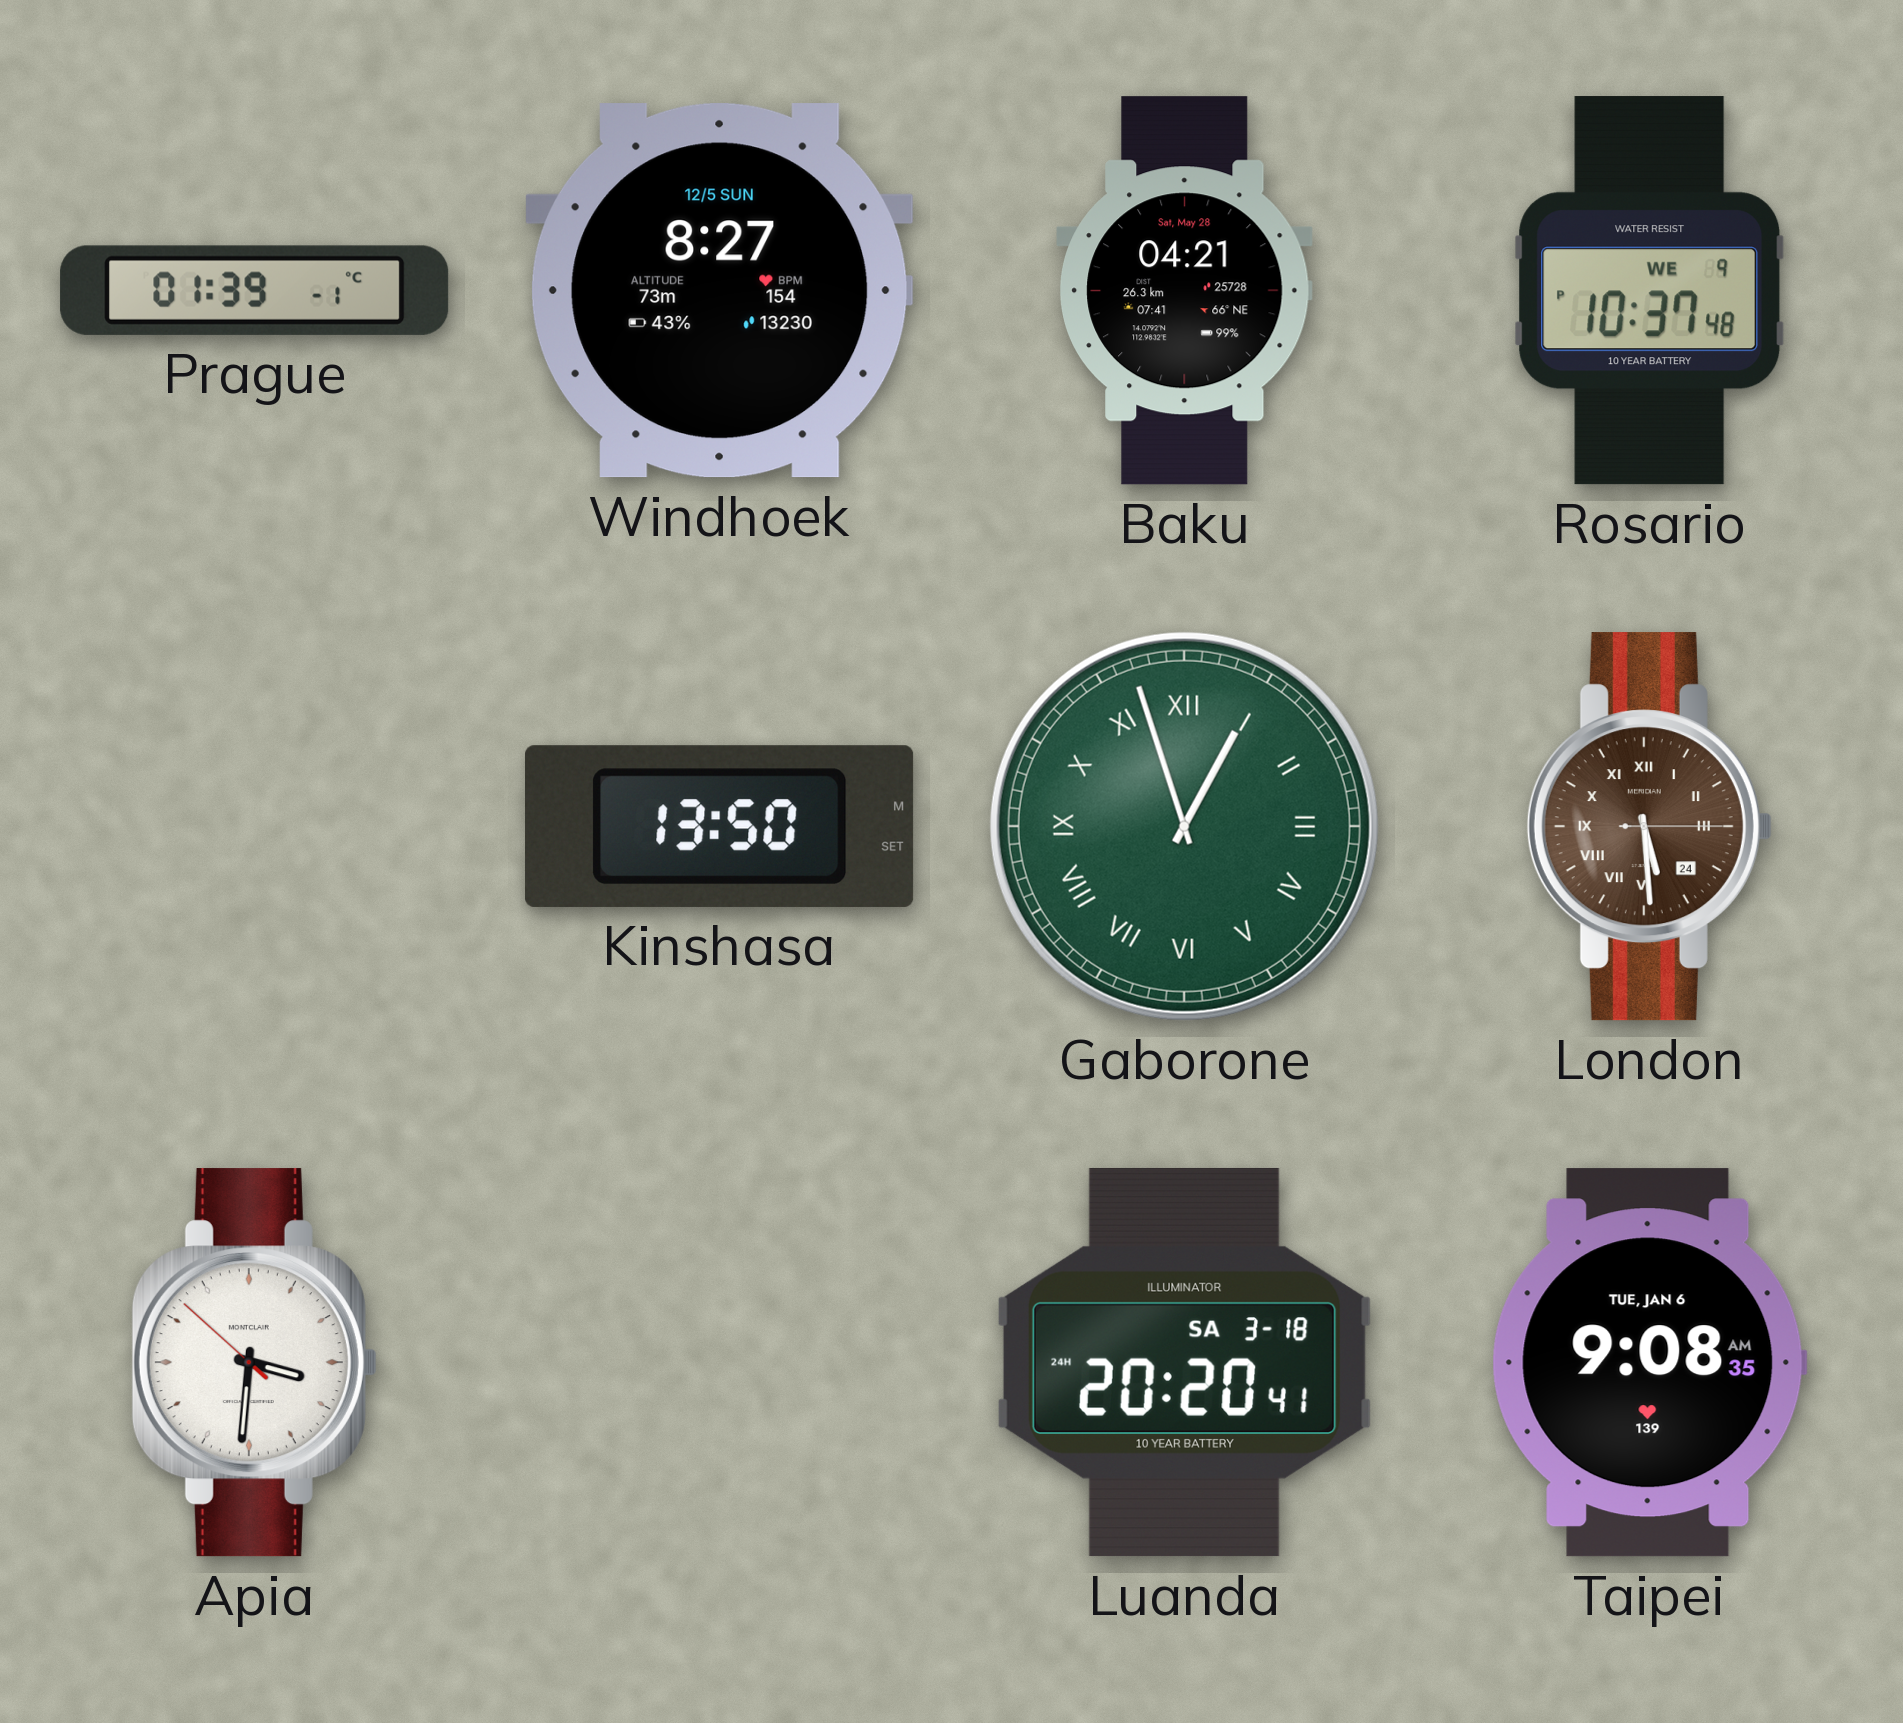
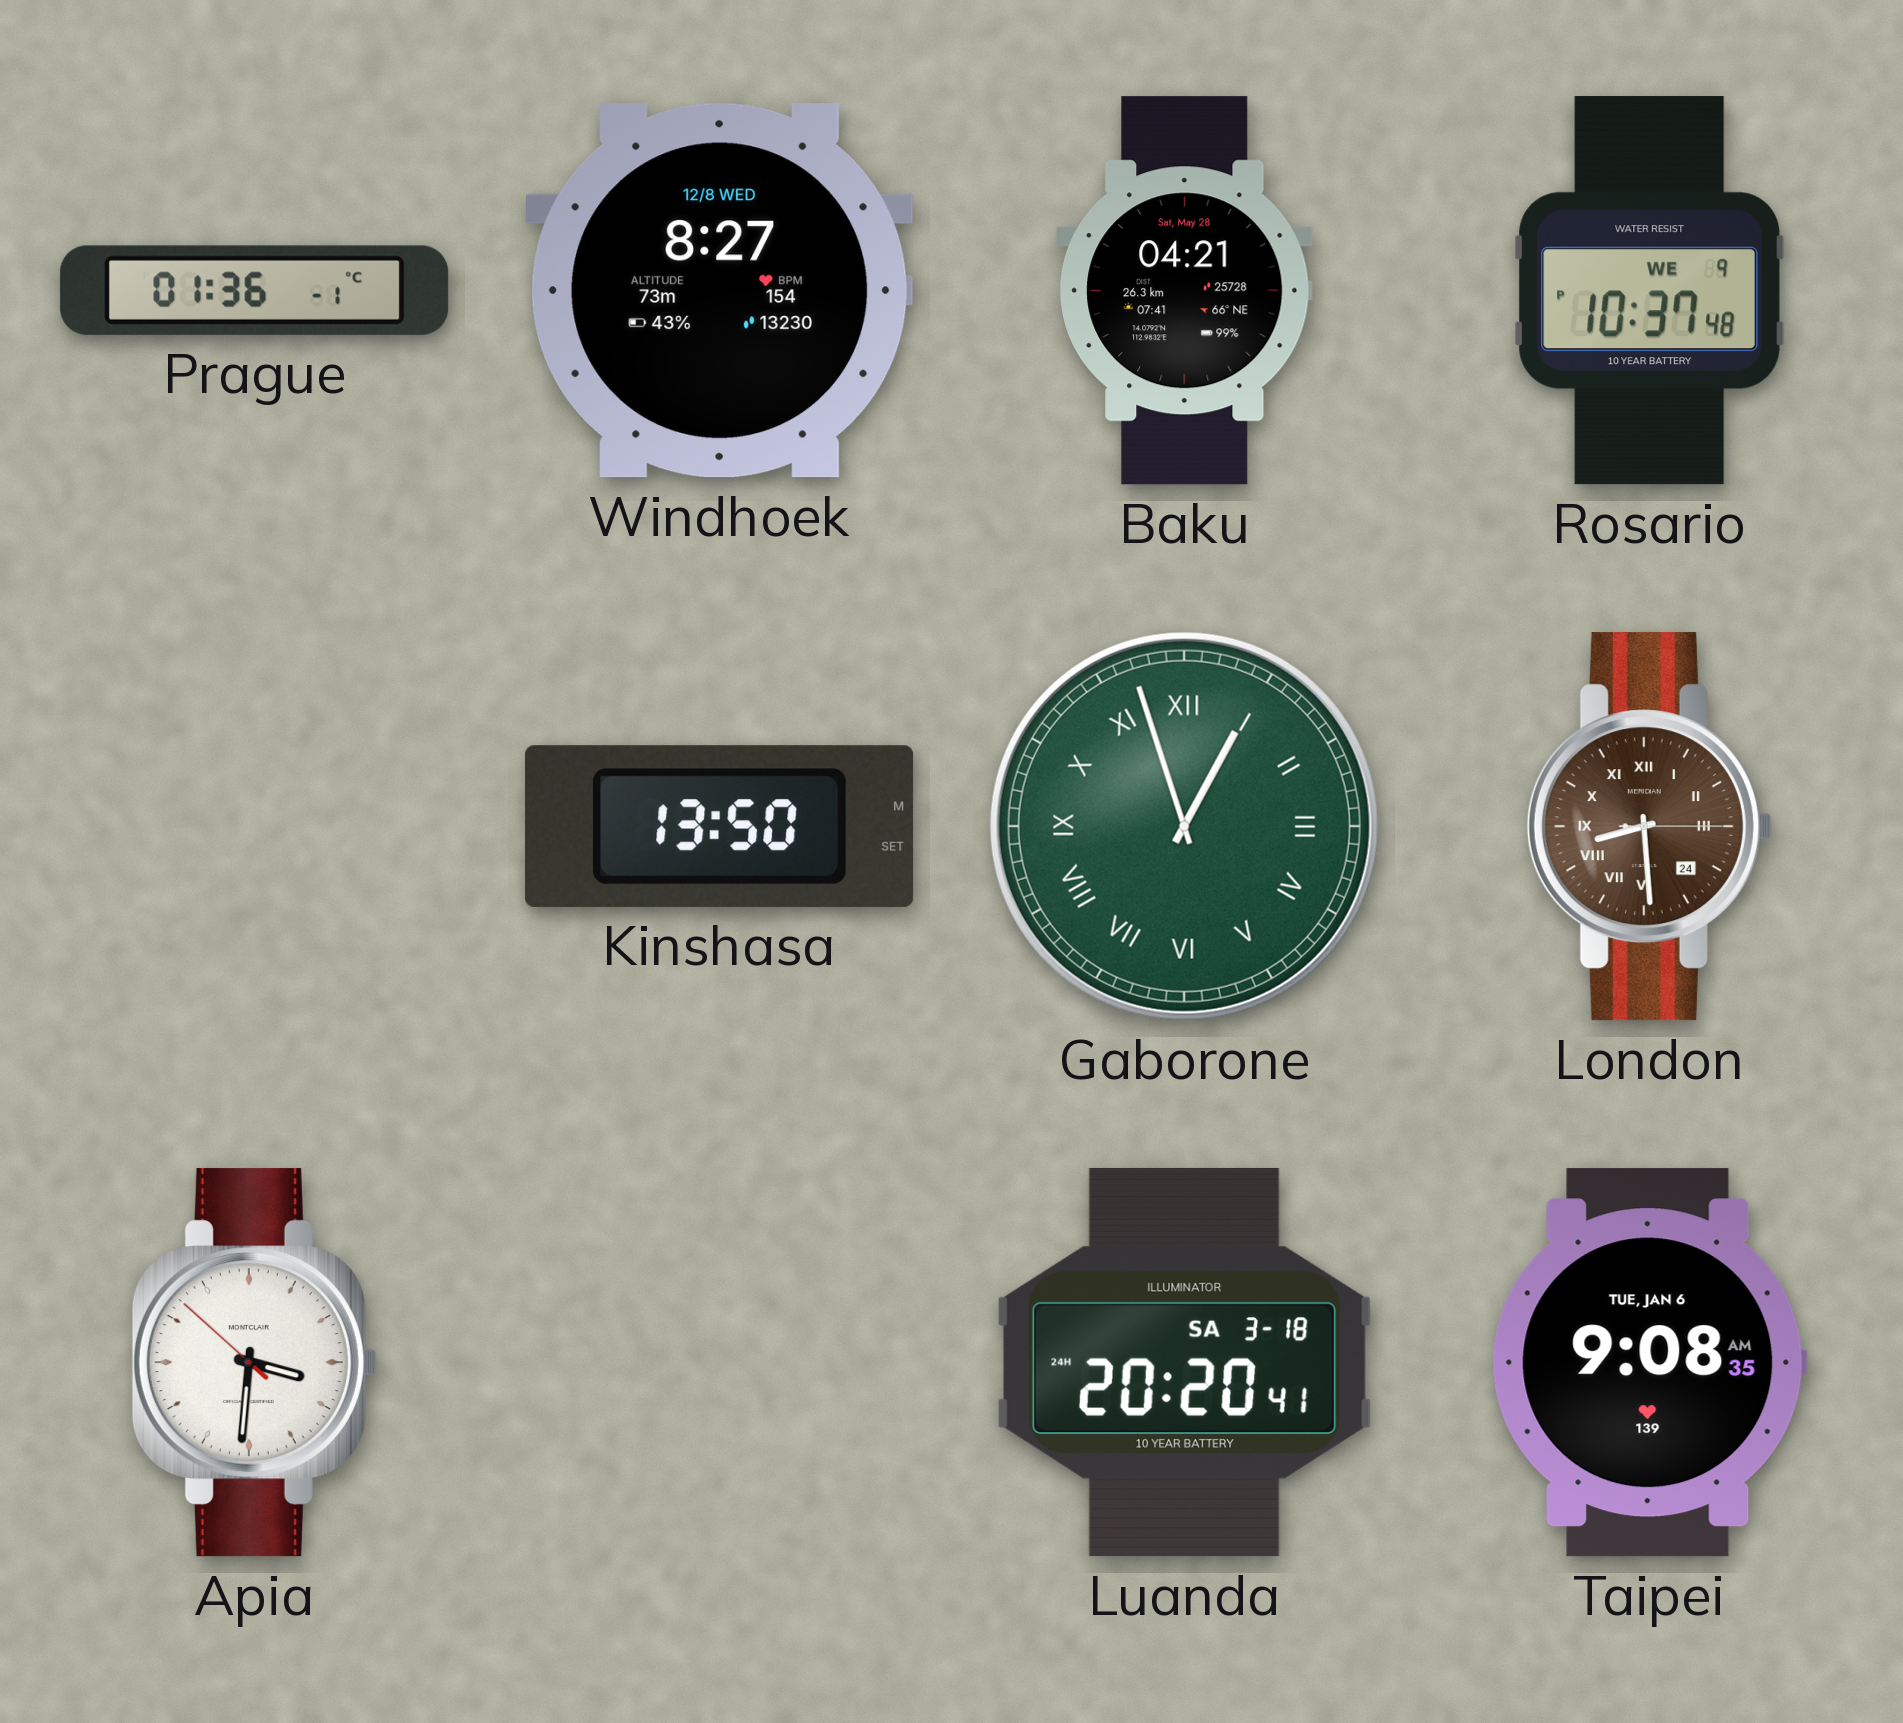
Prague: 01:39 -> 01:36
Windhoek date: 12/5 SUN -> 12/8 WED
London: 5:29 -> 8:29
